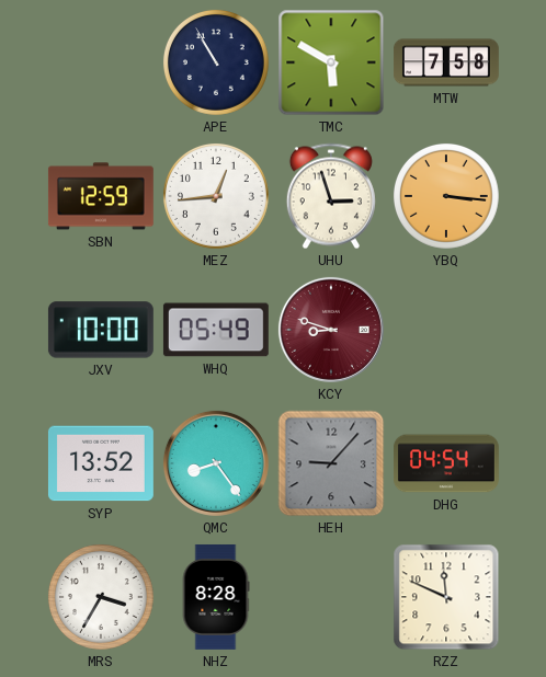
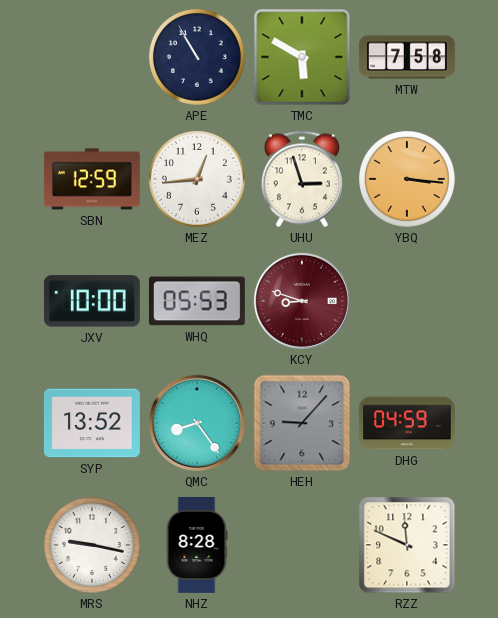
WHQ: 05:49 -> 05:53
DHG: 04:54 -> 04:59
MRS: 3:35 -> 9:17
